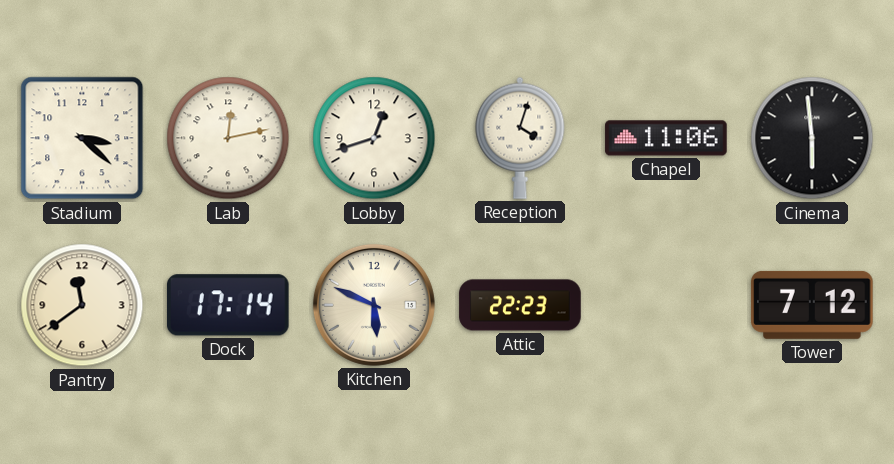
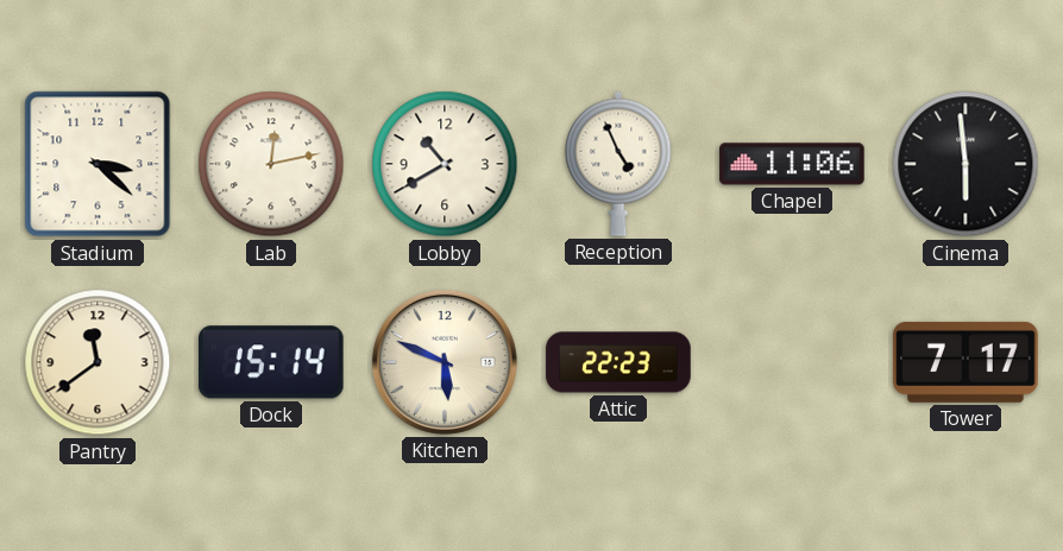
Lobby: 12:42 -> 10:40
Reception: 4:03 -> 4:56
Dock: 17:14 -> 15:14
Tower: 7:12 -> 7:17
